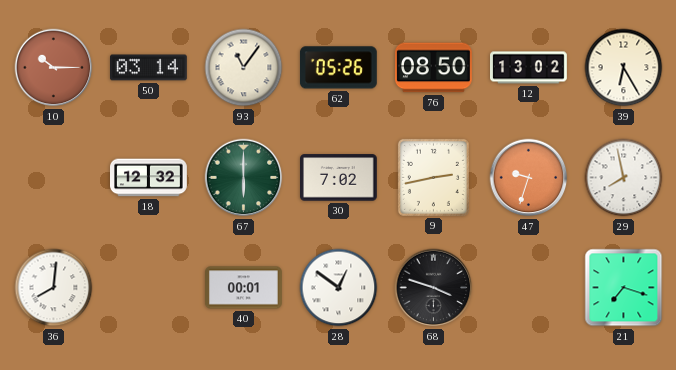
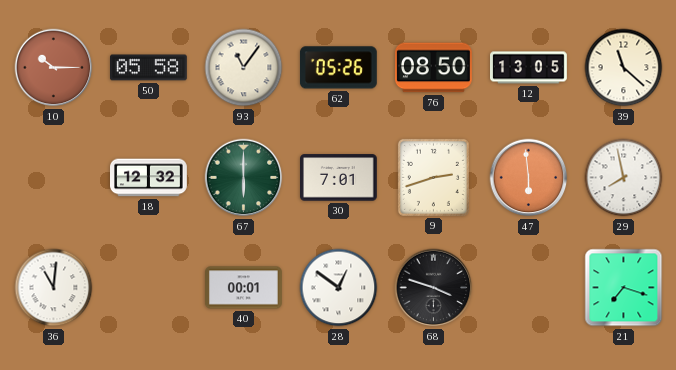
50: 03:14 -> 05:58
12: 13:02 -> 13:05
39: 6:25 -> 11:22
30: 7:02 -> 7:01
9: 2:43 -> 2:42
47: 9:33 -> 5:59
36: 8:01 -> 11:01
